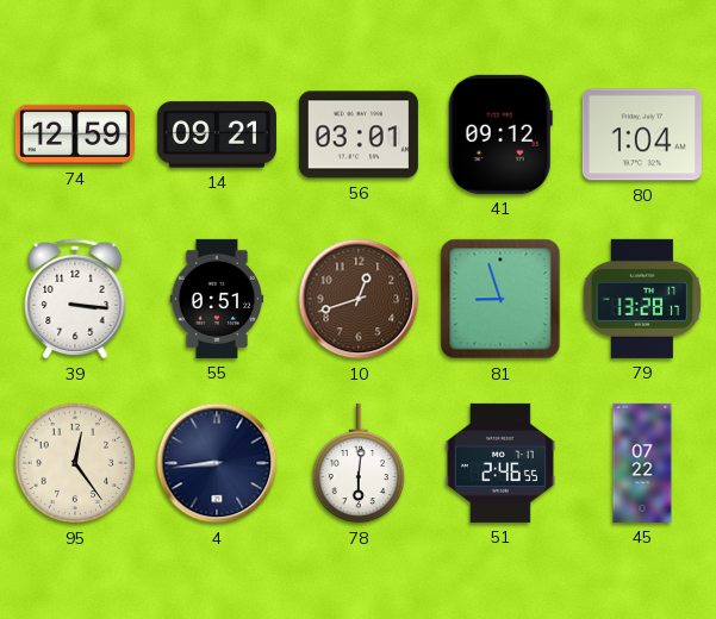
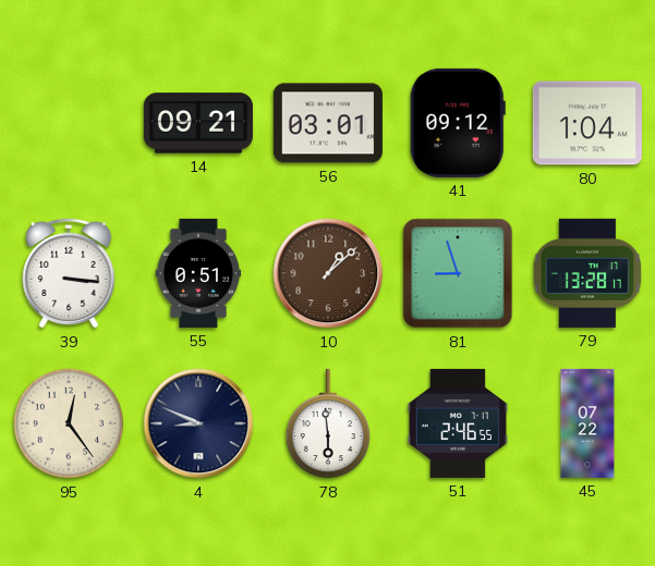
74: 12:59 -> none
10: 12:42 -> 1:08
4: 8:44 -> 8:49
78: 6:01 -> 5:59
